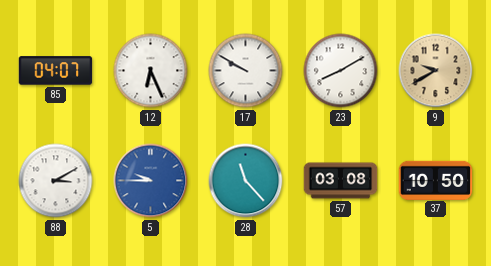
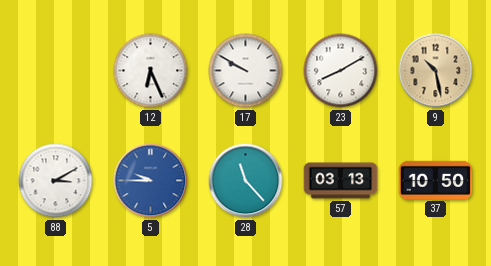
85: 04:07 -> none
9: 9:40 -> 10:28
57: 03:08 -> 03:13
